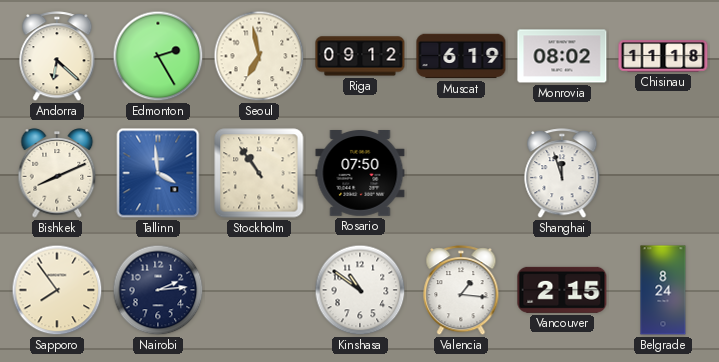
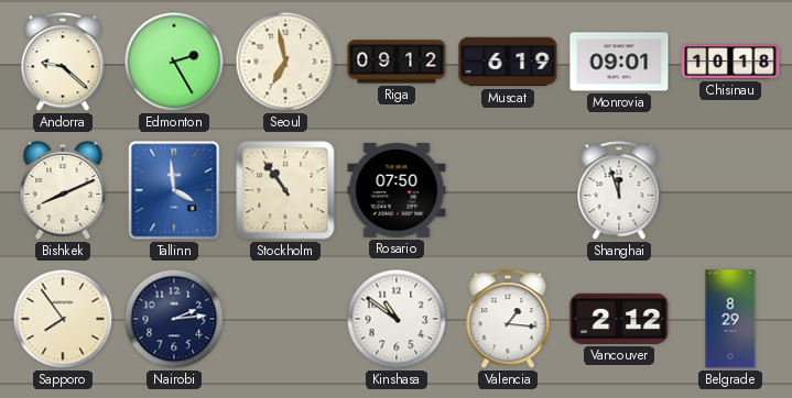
Andorra: 6:22 -> 9:22
Monrovia: 08:02 -> 09:01
Chisinau: 11:18 -> 10:18
Vancouver: 2:15 -> 2:12
Belgrade: 8:24 -> 8:29
